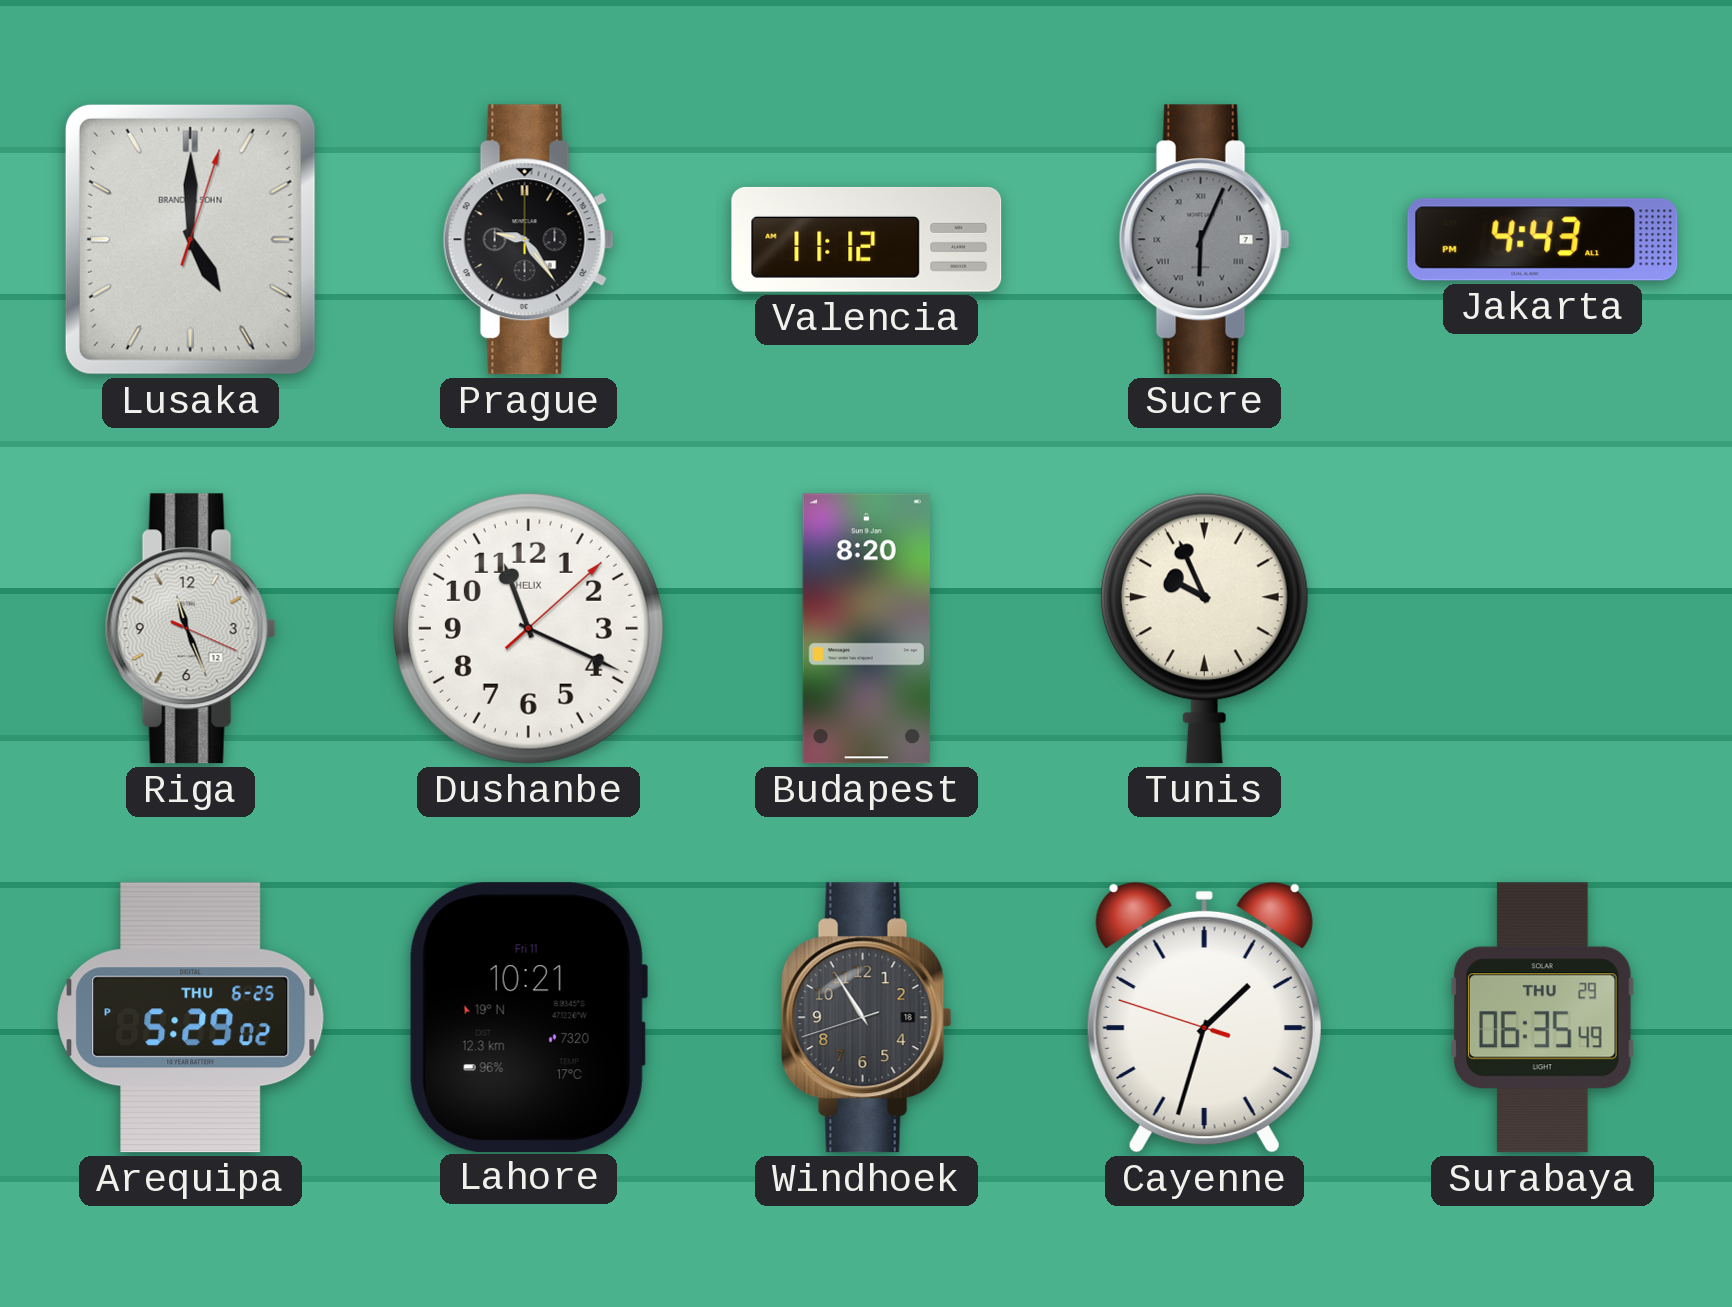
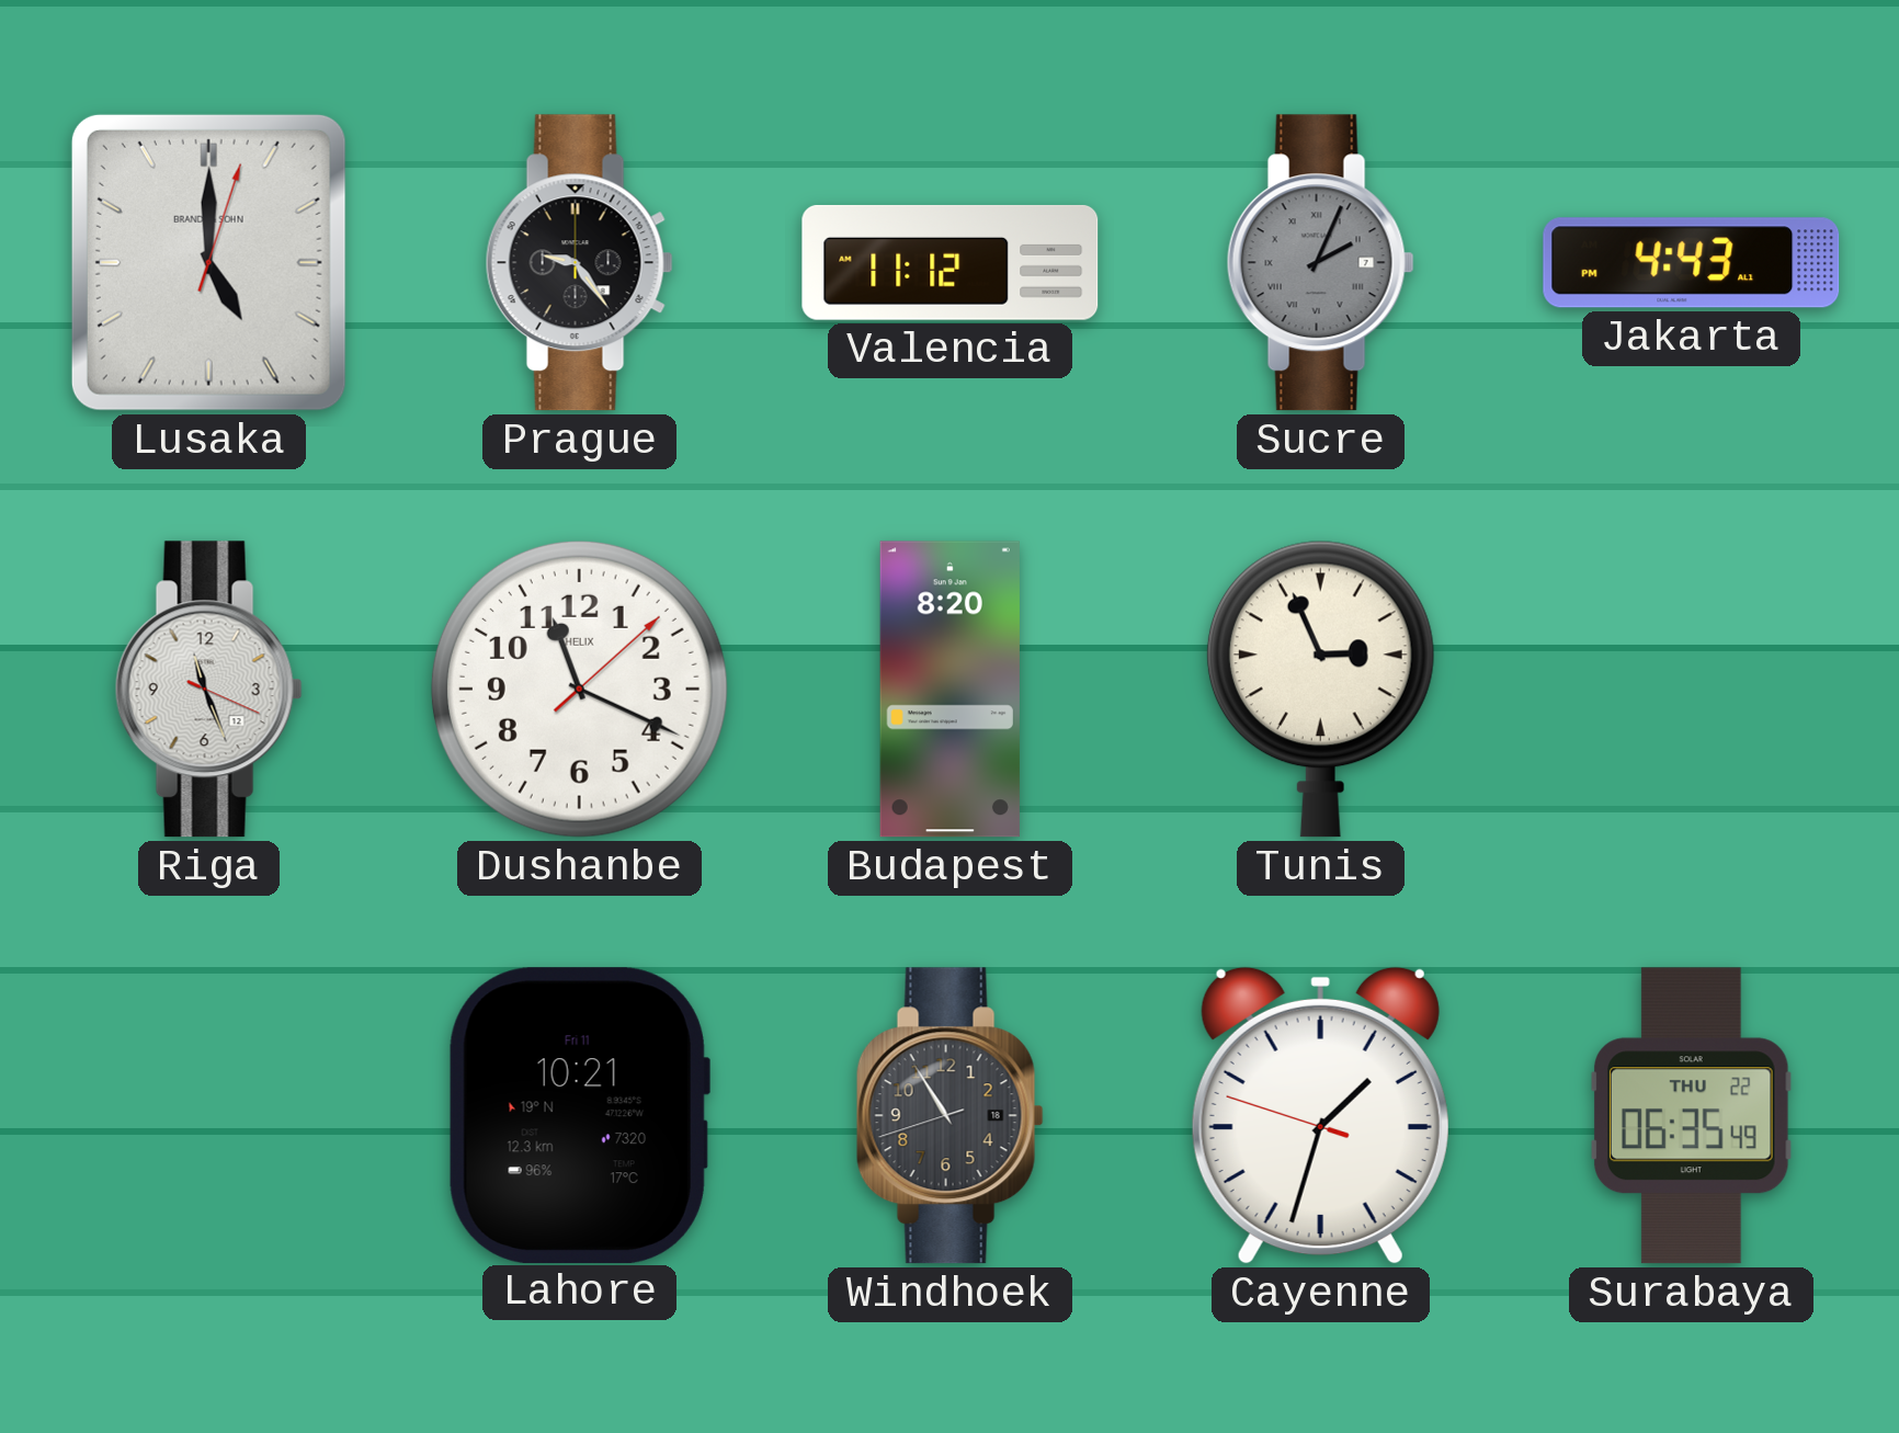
Sucre: 6:04 -> 2:04
Tunis: 9:56 -> 2:56
Arequipa: 5:29 -> none
Surabaya date: THU 29 -> THU 22
